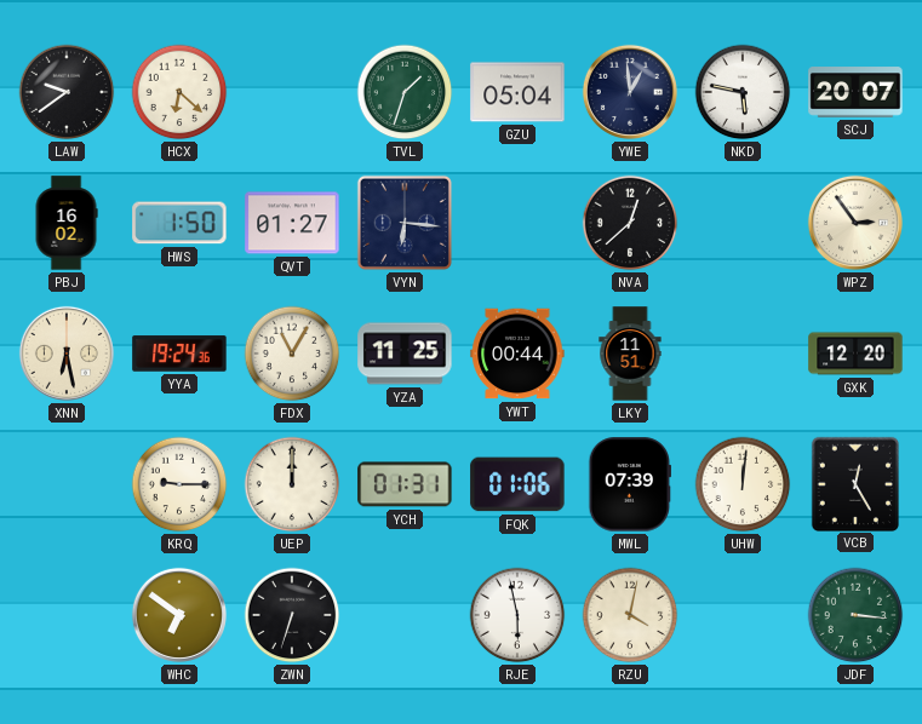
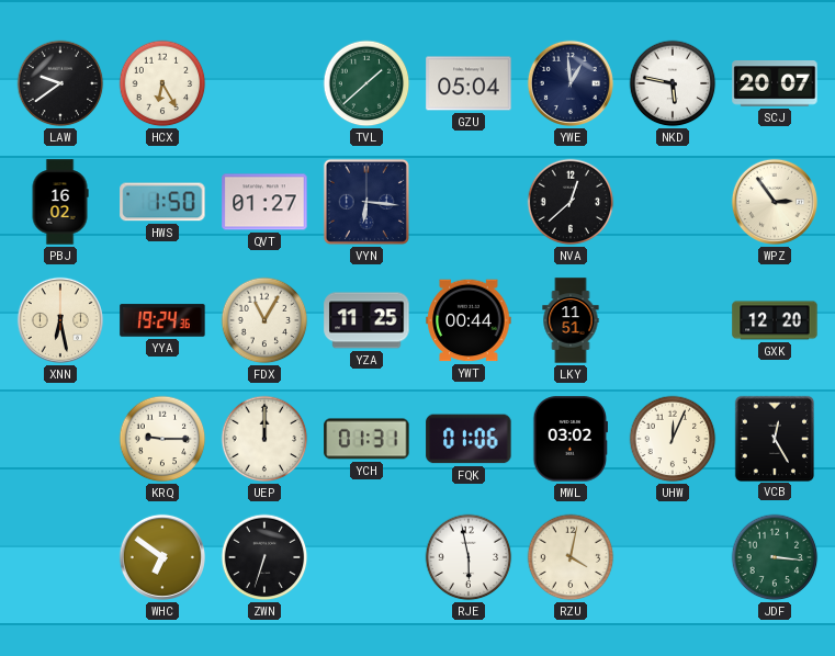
HCX: 6:22 -> 6:25
TVL: 1:33 -> 1:38
MWL: 07:39 -> 03:02
UHW: 12:01 -> 12:04
